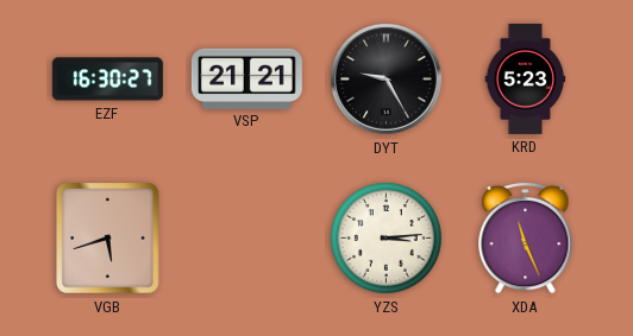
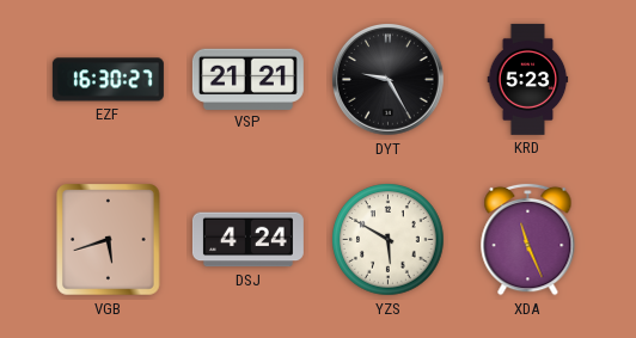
DSJ: none -> 4:24
YZS: 3:14 -> 5:50
